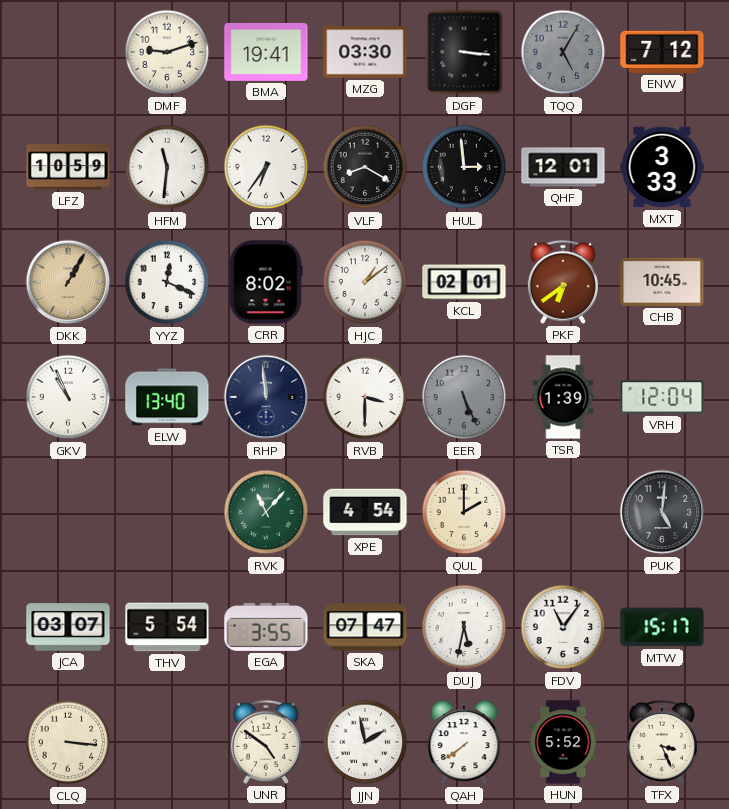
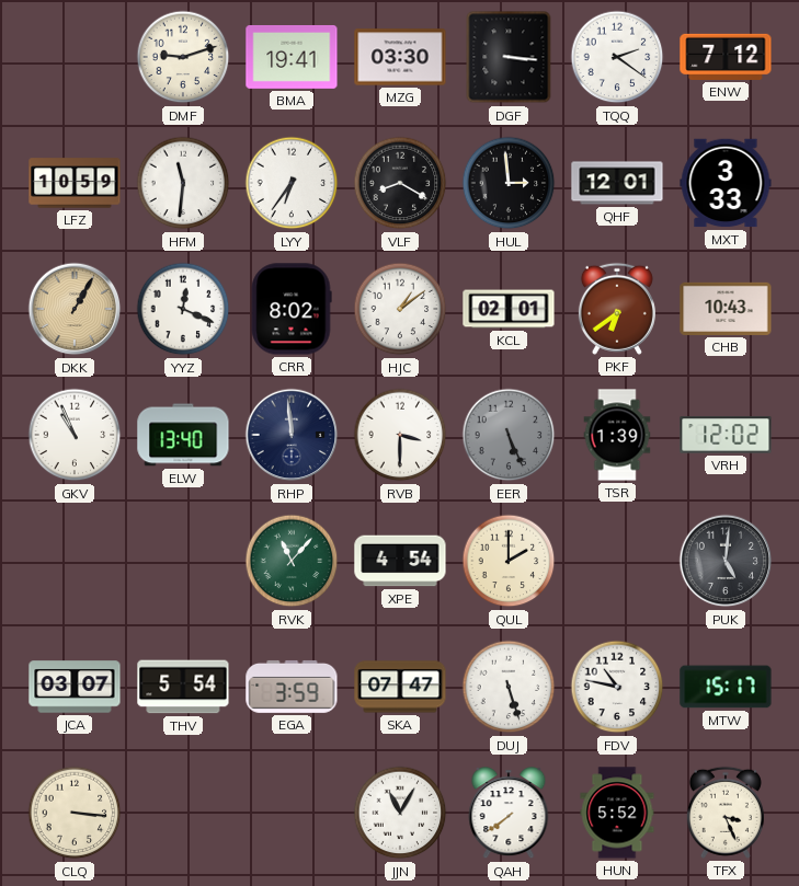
TQQ: 5:05 -> 2:21
TQQ dial: grey -> white
CHB: 10:45 -> 10:43
VRH: 12:04 -> 12:02
EGA: 3:55 -> 3:59
DUJ: 5:32 -> 5:27
FDV: 11:06 -> 10:47
UNR: 4:51 -> none
JJN: 1:58 -> 11:05
